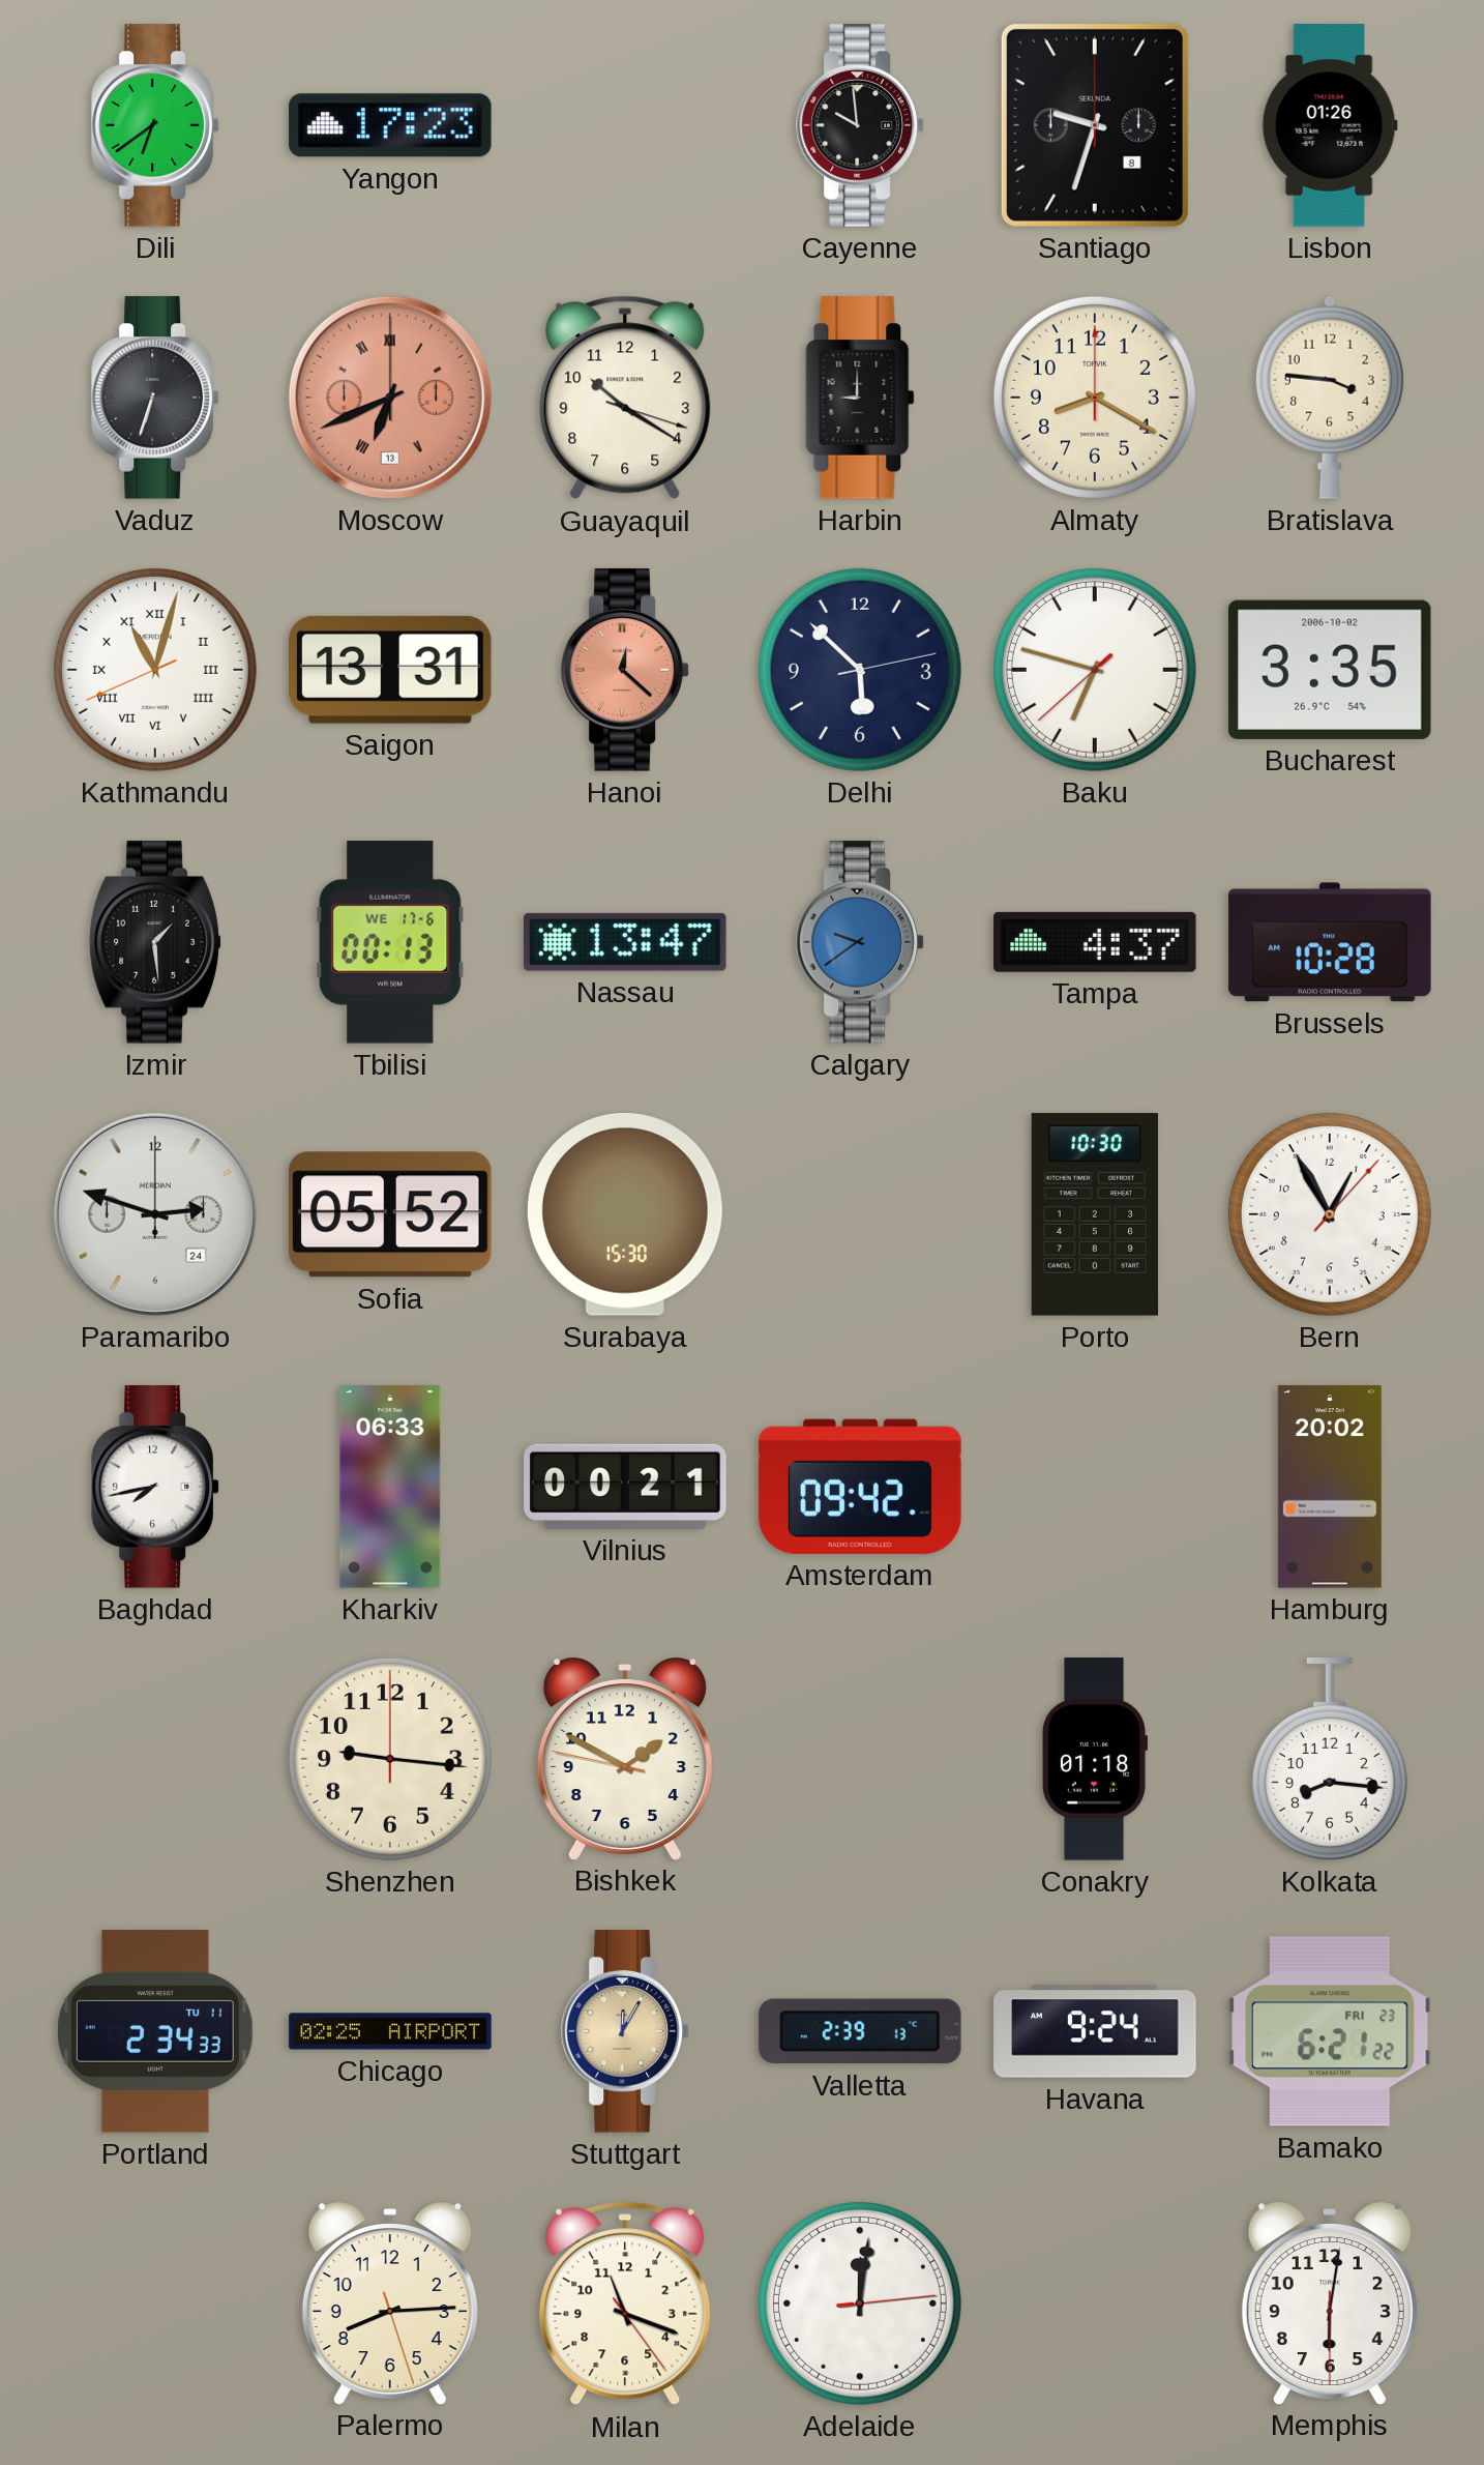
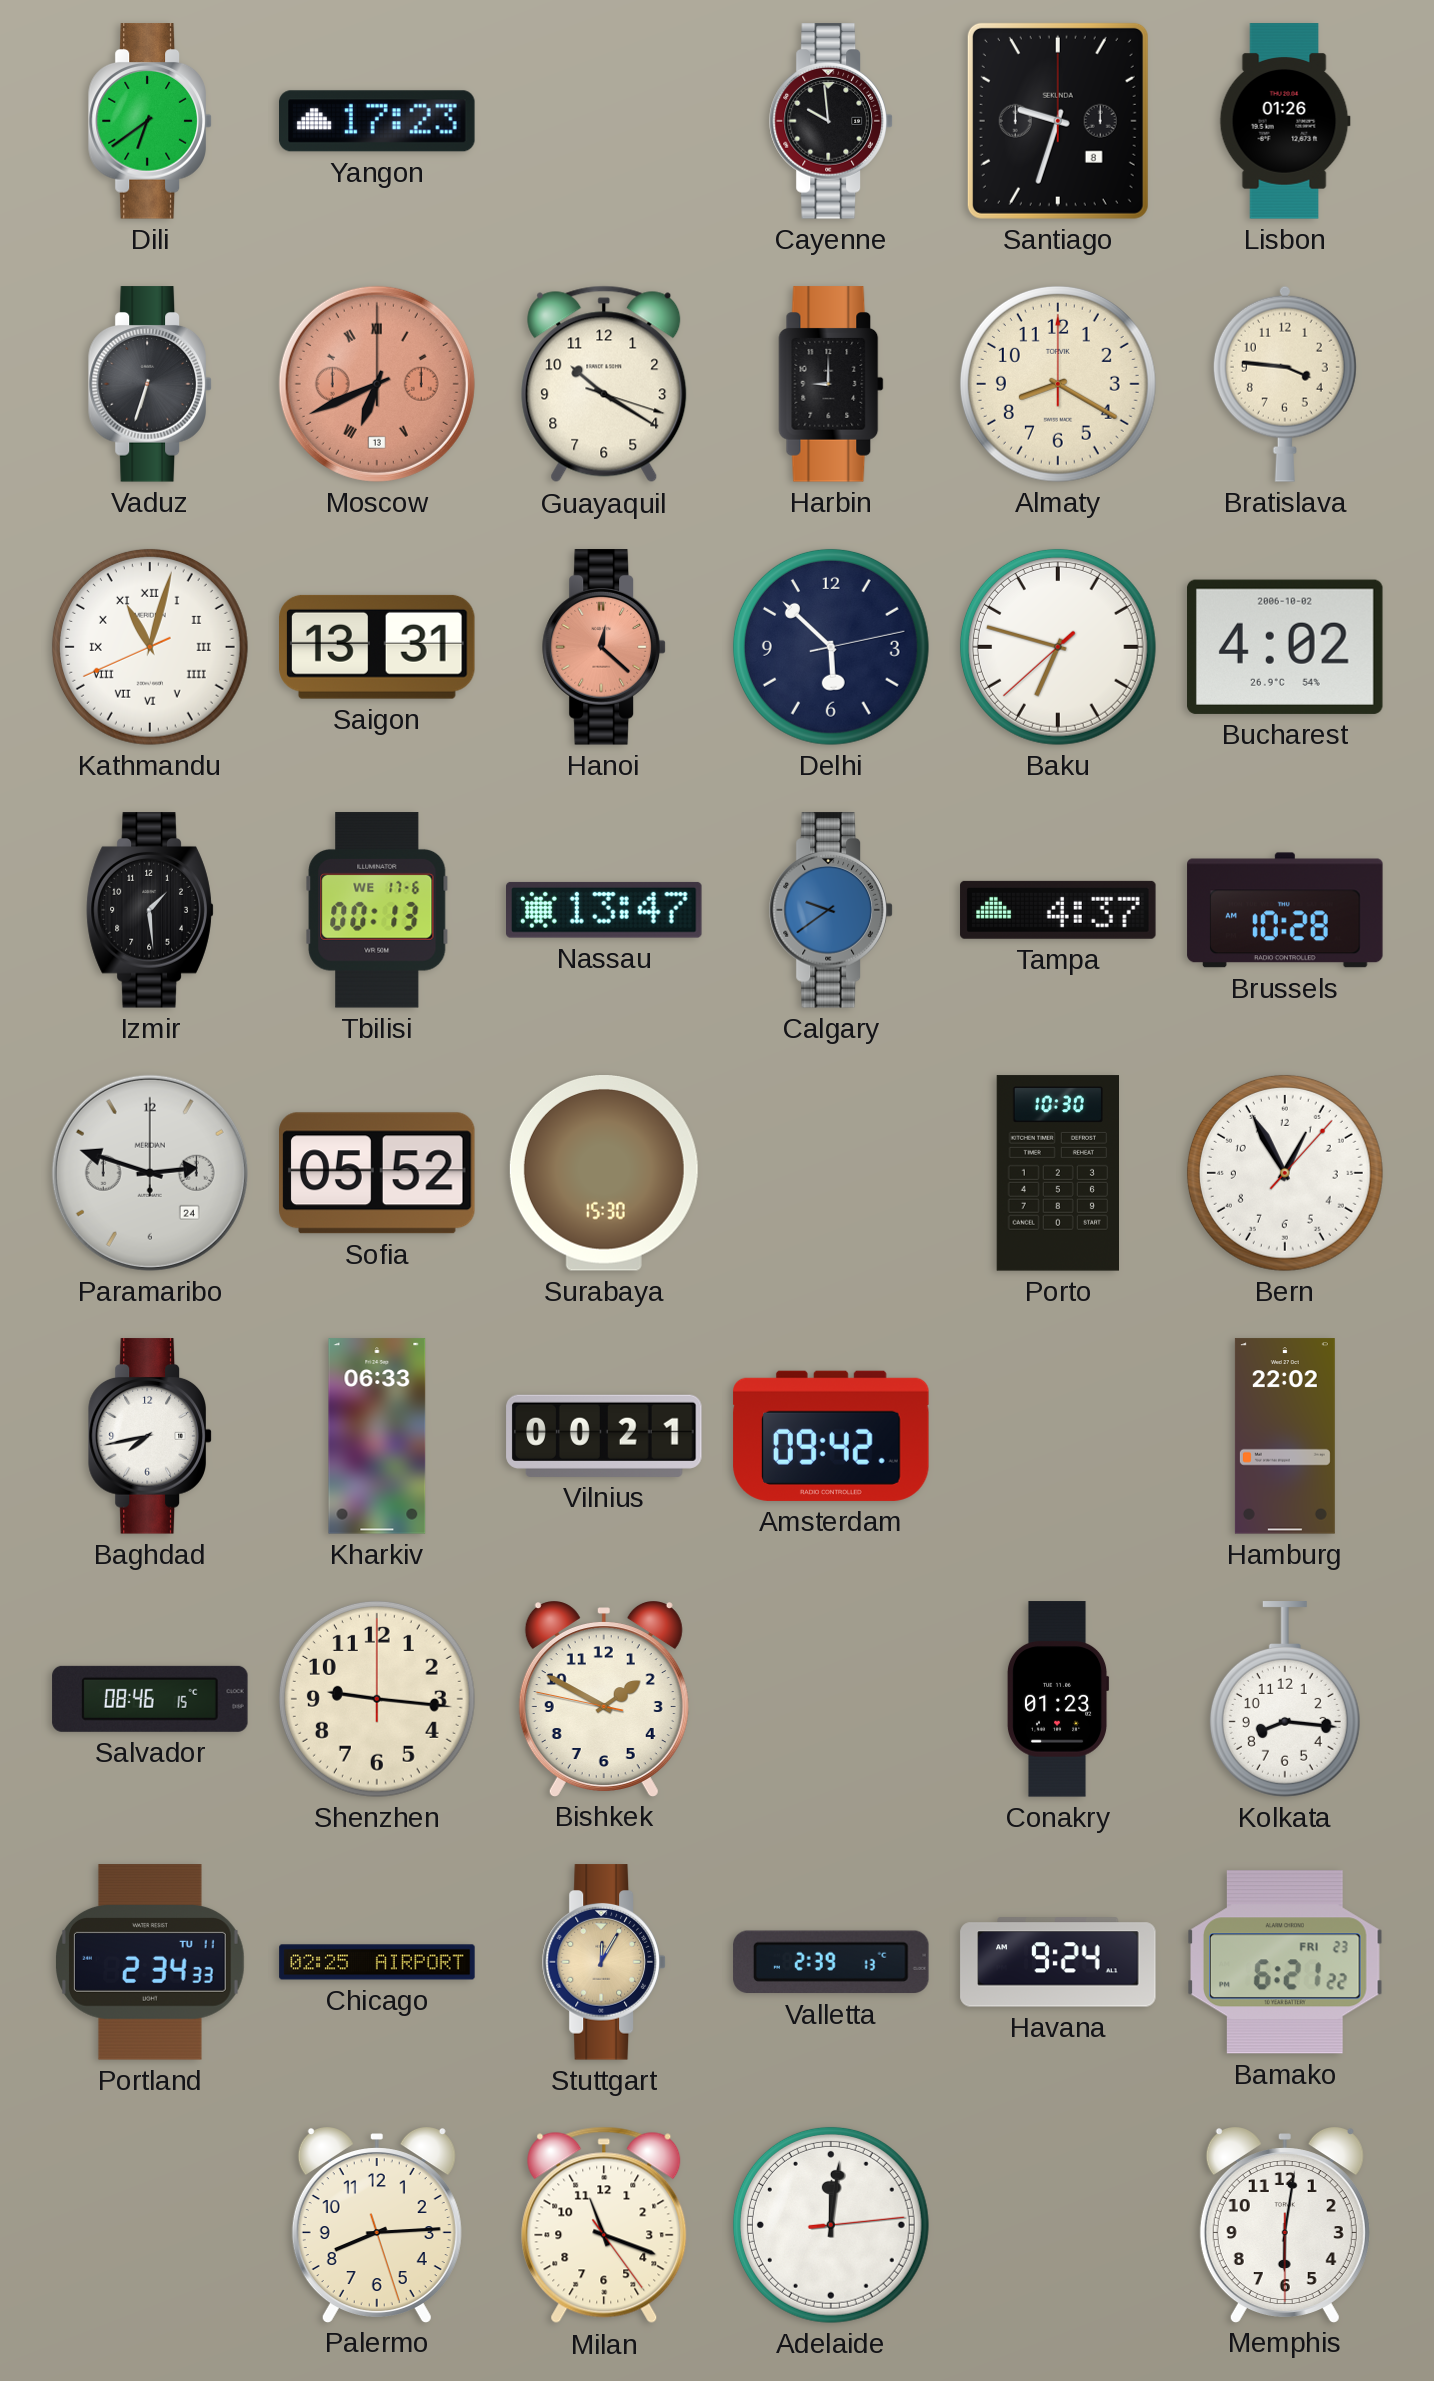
Bucharest: 3:35 -> 4:02
Hamburg: 20:02 -> 22:02
Salvador: none -> 08:46
Conakry: 01:18 -> 01:23
